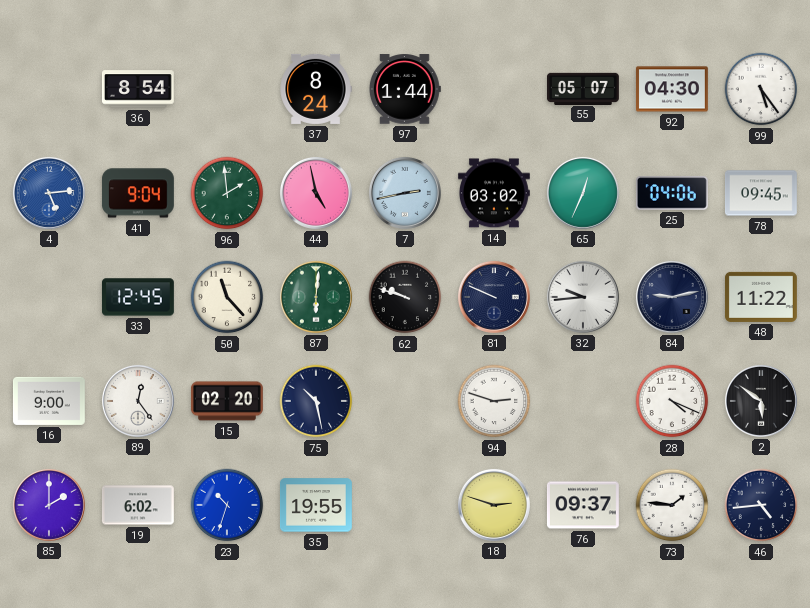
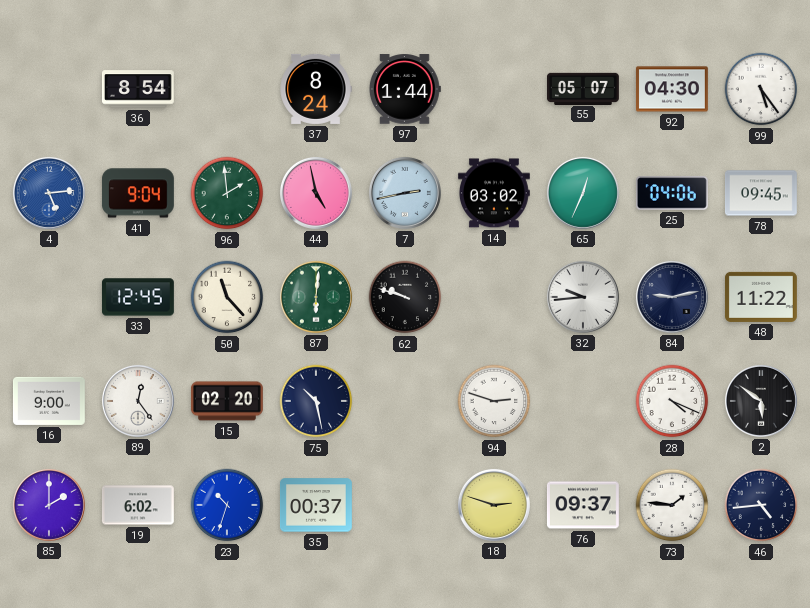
81: 9:49 -> none
35: 19:55 -> 00:37
